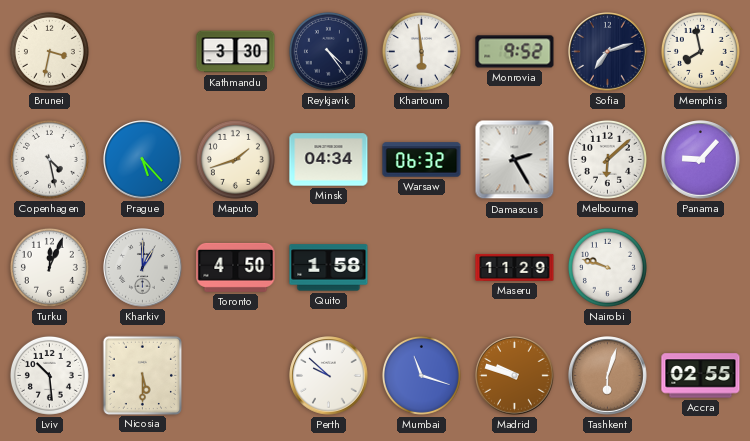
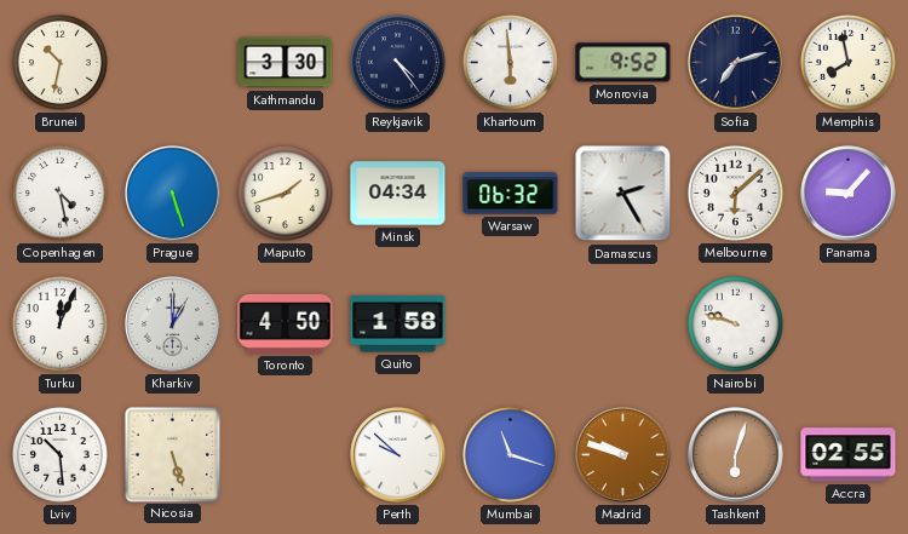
Brunei: 3:32 -> 10:32
Prague: 5:23 -> 5:27
Maseru: 11:29 -> none
Nicosia: 5:30 -> 5:27
